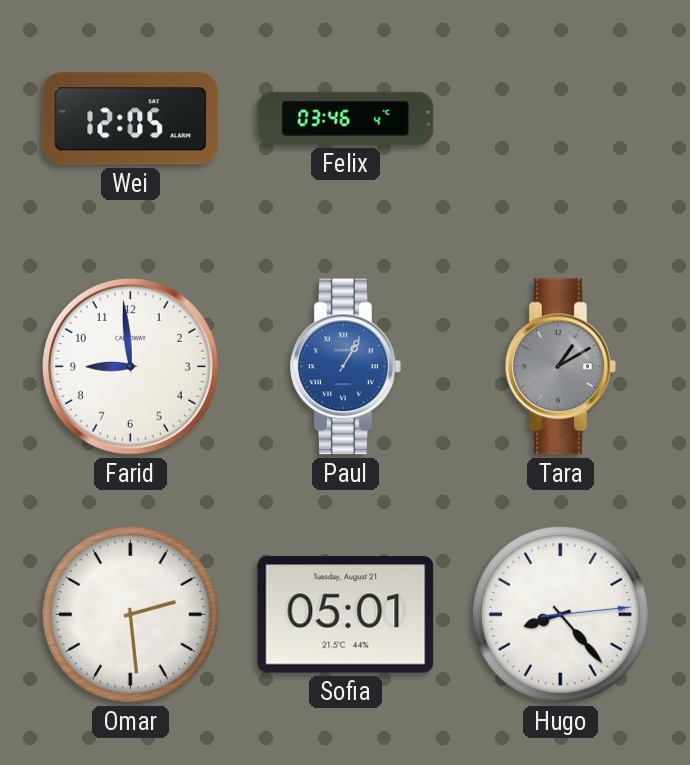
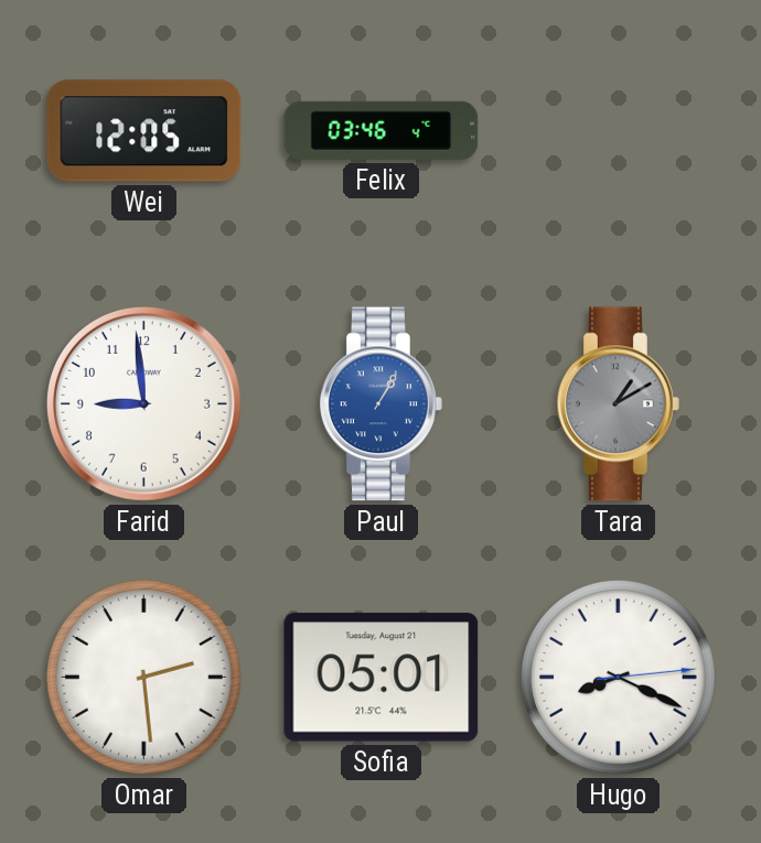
Hugo: 8:23 -> 8:19
